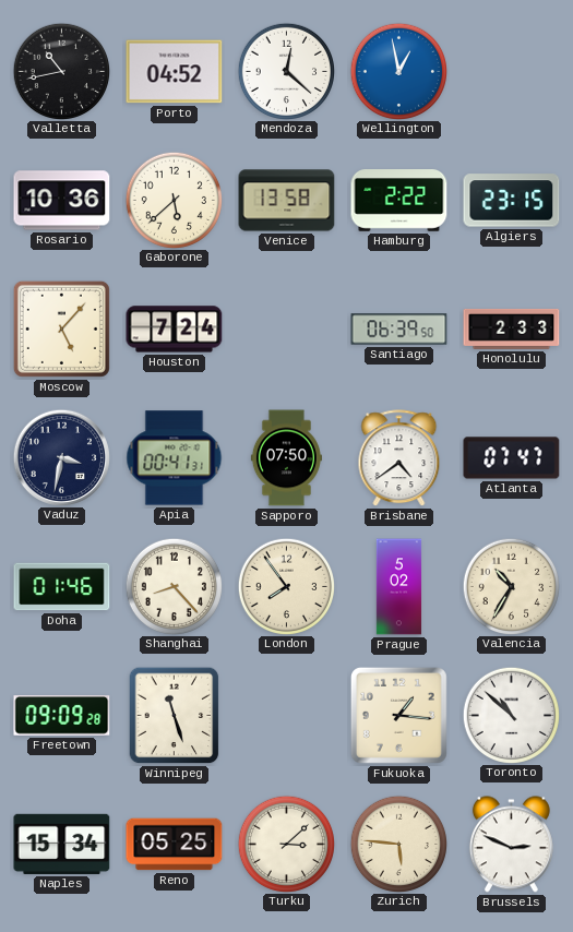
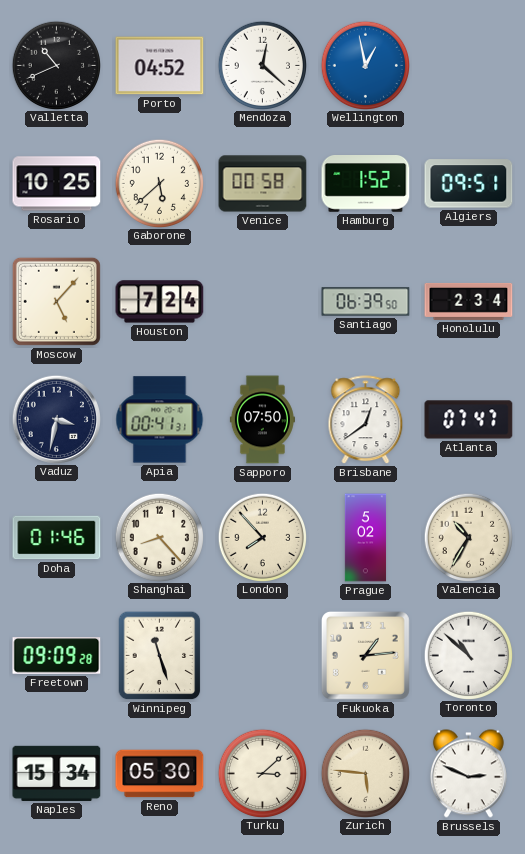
Valletta: 10:43 -> 10:41
Rosario: 10:36 -> 10:25
Venice: 13:58 -> 00:58
Hamburg: 2:22 -> 1:52
Algiers: 23:15 -> 09:51
Honolulu: 2:33 -> 2:34
Brisbane: 4:39 -> 12:39
London: 7:54 -> 7:53
Fukuoka: 1:16 -> 1:14
Reno: 05:25 -> 05:30
